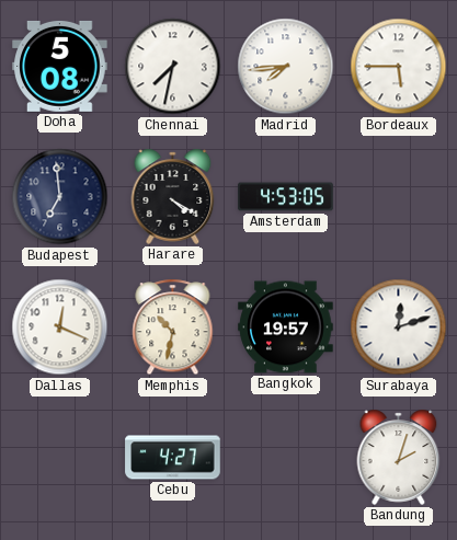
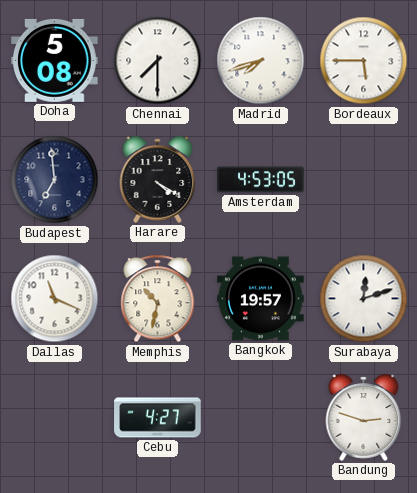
Chennai: 7:32 -> 7:30
Madrid: 7:44 -> 7:42
Dallas: 12:19 -> 11:19
Bandung: 2:03 -> 2:48
